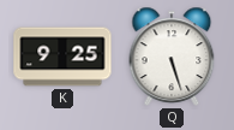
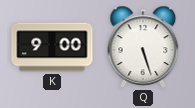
K: 9:25 -> 9:00
